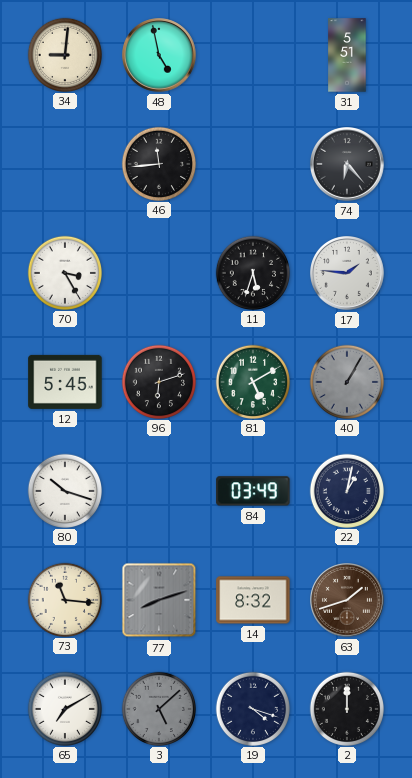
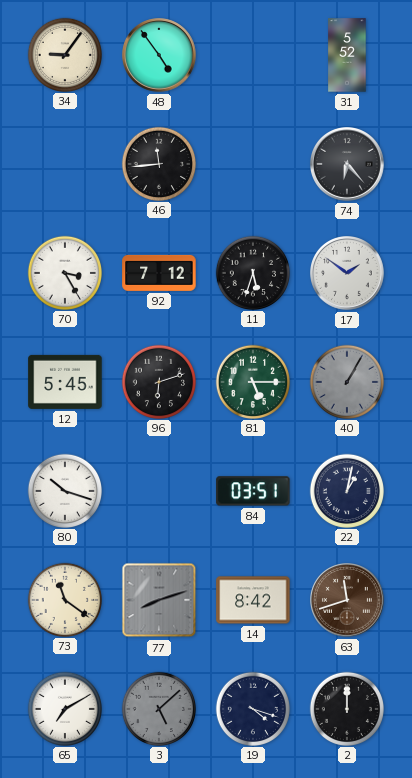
34: 9:01 -> 9:06
48: 4:58 -> 4:54
31: 5:51 -> 5:52
92: none -> 7:12
17: 1:46 -> 1:51
81: 5:10 -> 5:15
84: 03:49 -> 03:51
73: 11:16 -> 11:21
14: 8:32 -> 8:42
63: 1:42 -> 11:42
